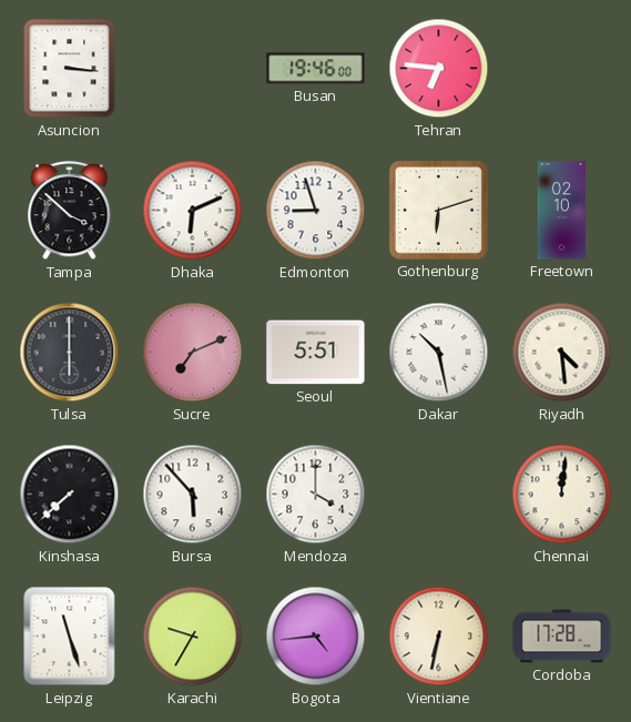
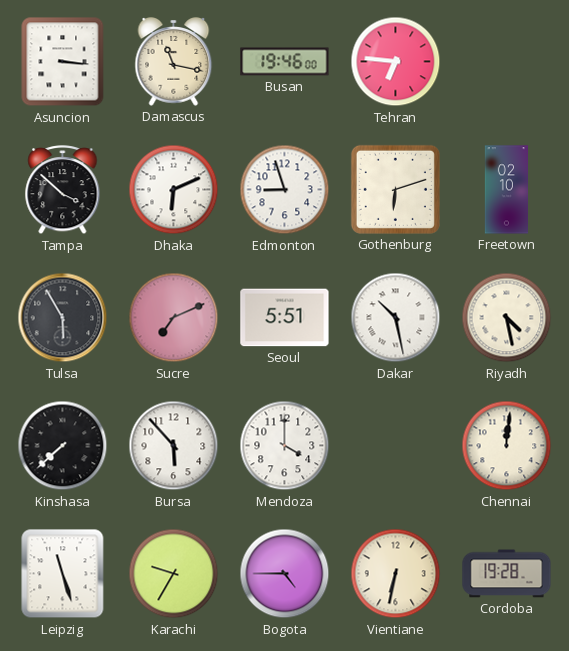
Damascus: none -> 11:17
Tulsa: 6:00 -> 5:55
Riyadh: 4:29 -> 4:28
Bogota: 4:44 -> 4:45
Cordoba: 17:28 -> 19:28
